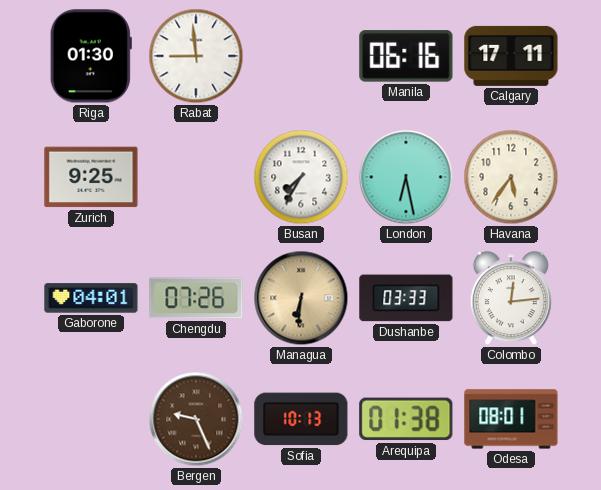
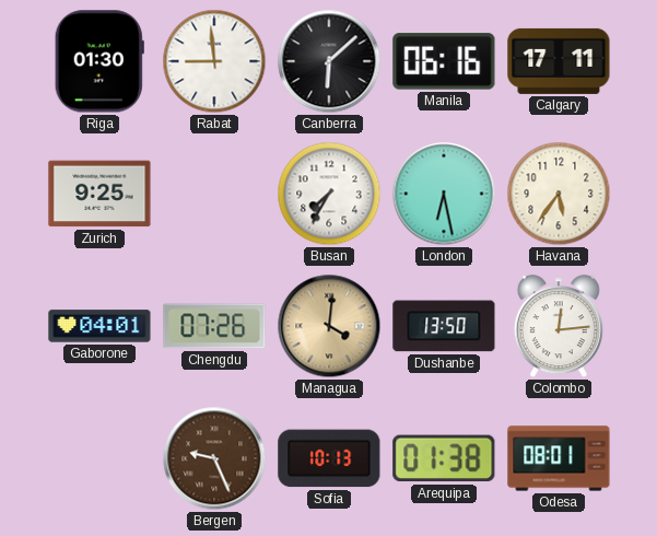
Canberra: none -> 6:08
Managua: 6:31 -> 4:01
Dushanbe: 03:33 -> 13:50
